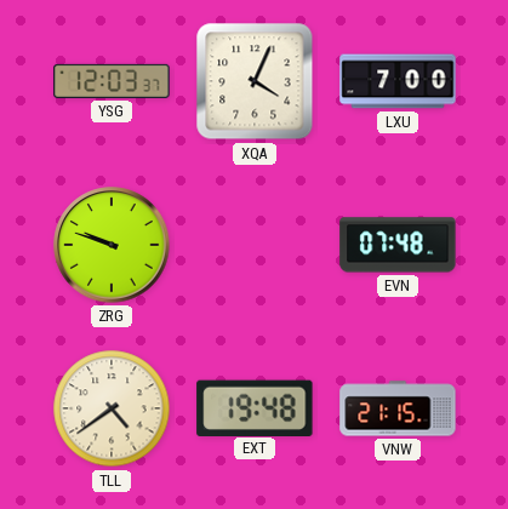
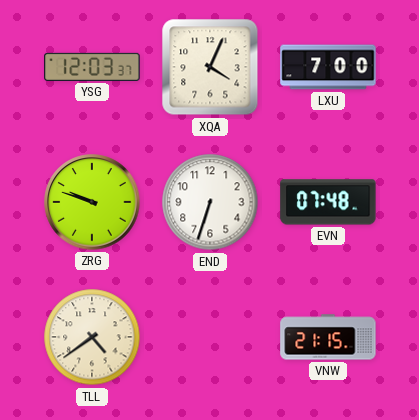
END: none -> 6:33
EXT: 19:48 -> none
